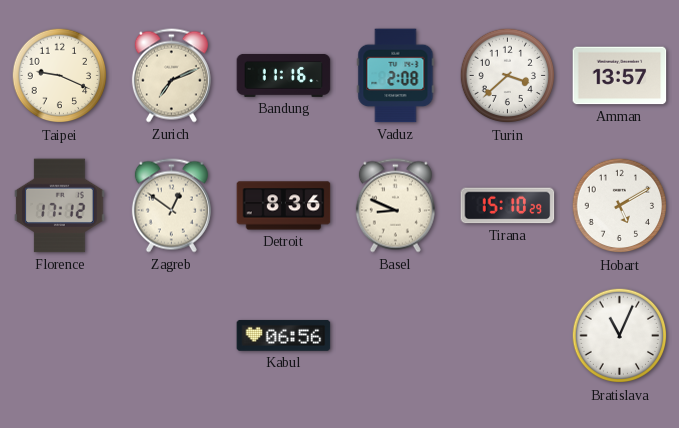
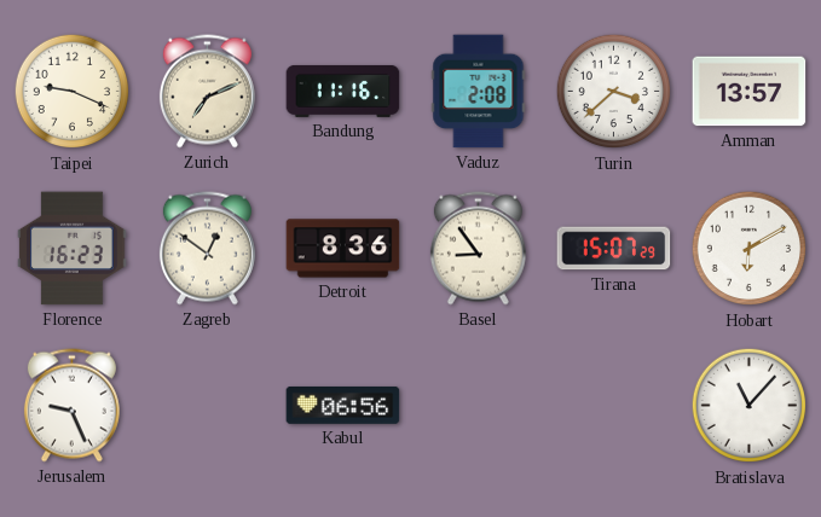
Florence: 17:12 -> 16:23
Basel: 8:49 -> 8:54
Tirana: 15:10 -> 15:07
Hobart: 5:10 -> 6:10
Jerusalem: none -> 9:26
Bratislava: 11:04 -> 11:07
